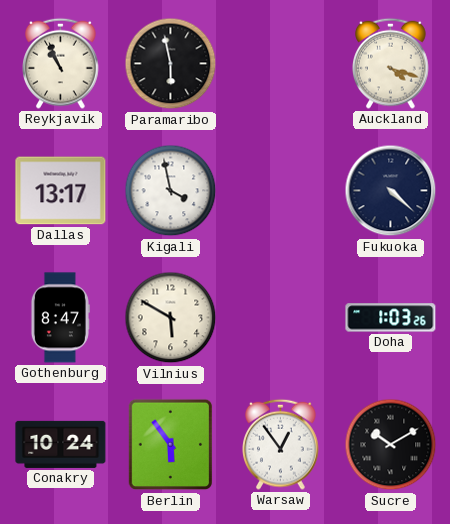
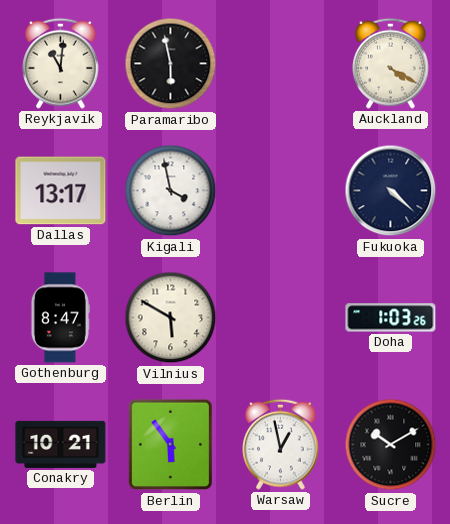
Reykjavik: 10:56 -> 11:01
Auckland: 4:18 -> 4:20
Conakry: 10:24 -> 10:21
Warsaw: 12:54 -> 12:58
